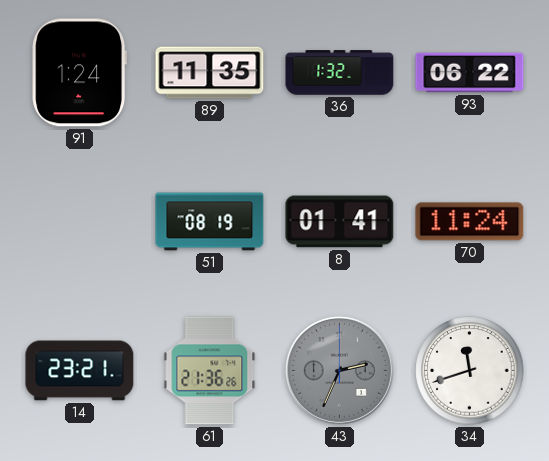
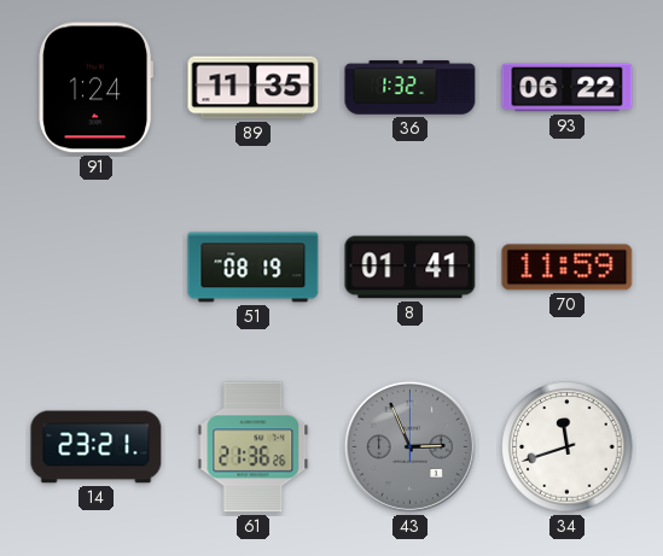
70: 11:24 -> 11:59
43: 2:34 -> 2:56
